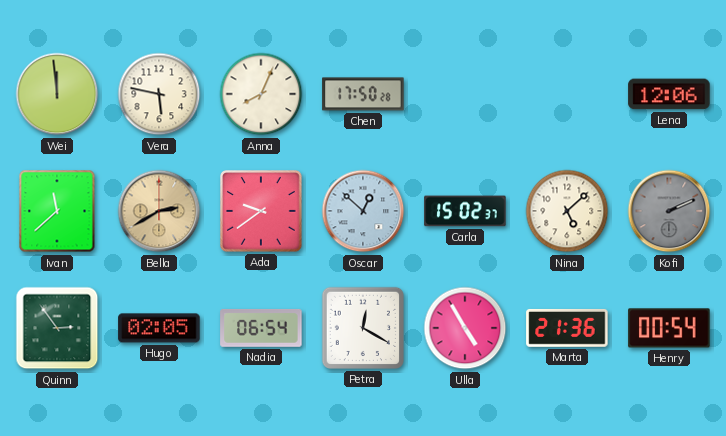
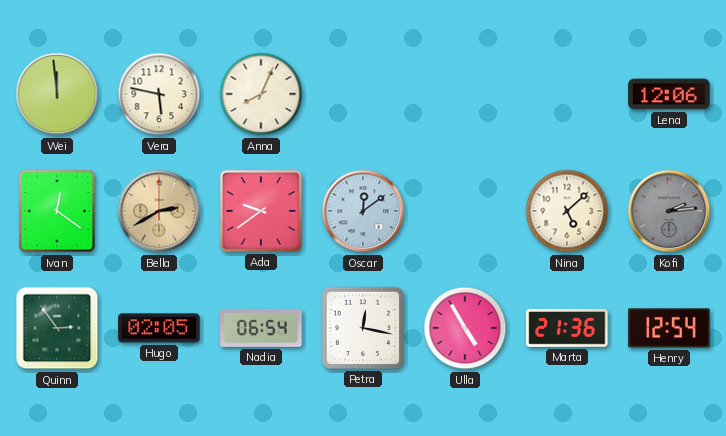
Chen: 17:50 -> none
Ivan: 11:38 -> 12:21
Oscar: 12:52 -> 12:09
Carla: 15:02 -> none
Kofi: 2:11 -> 2:14
Petra: 12:20 -> 12:17
Henry: 00:54 -> 12:54
